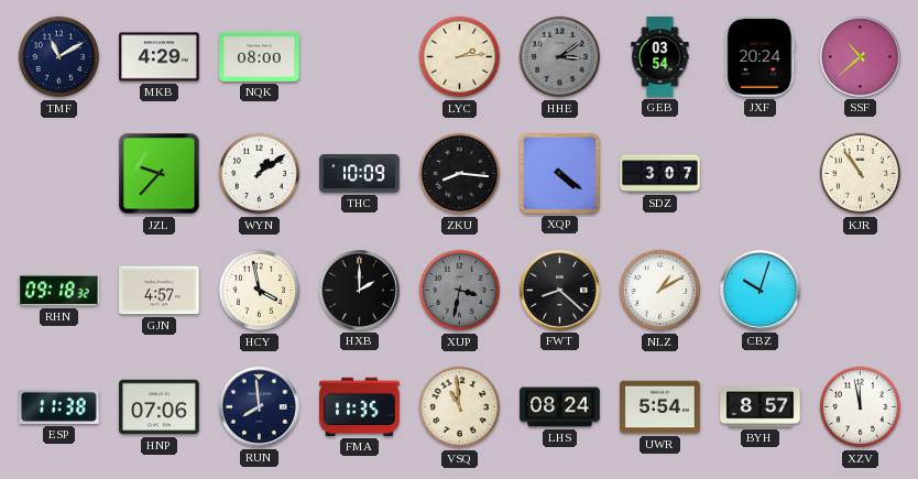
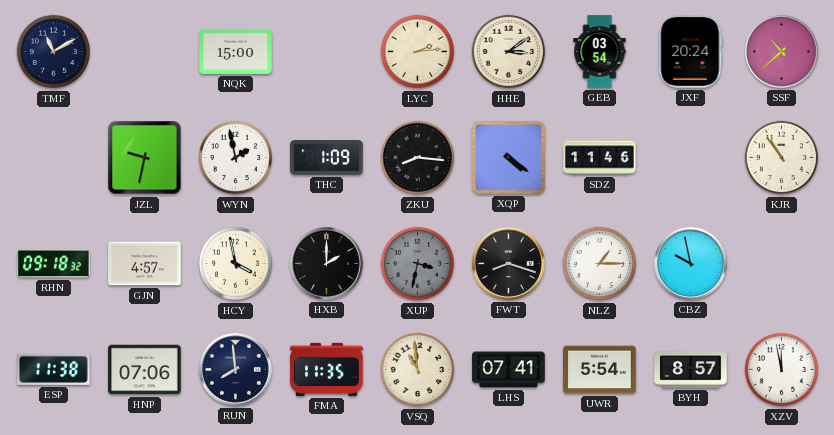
MKB: 4:29 -> none
NQK: 08:00 -> 15:00
HHE dial: grey -> cream
JZL: 9:37 -> 9:32
WYN: 1:09 -> 1:58
THC: 10:09 -> 1:09
SDZ: 3:07 -> 11:46
FWT: 8:22 -> 8:18
NLZ: 1:10 -> 1:15
CBZ: 10:03 -> 9:58
LHS: 08:24 -> 07:41
